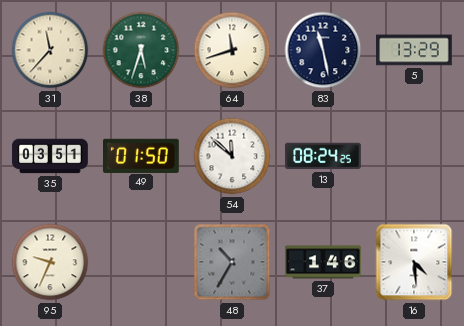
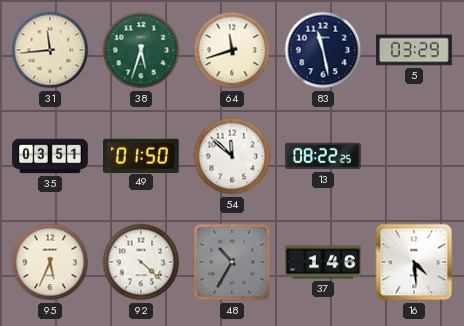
31: 11:37 -> 11:44
5: 13:29 -> 03:29
13: 08:24 -> 08:22
95: 9:34 -> 5:34
92: none -> 4:22
